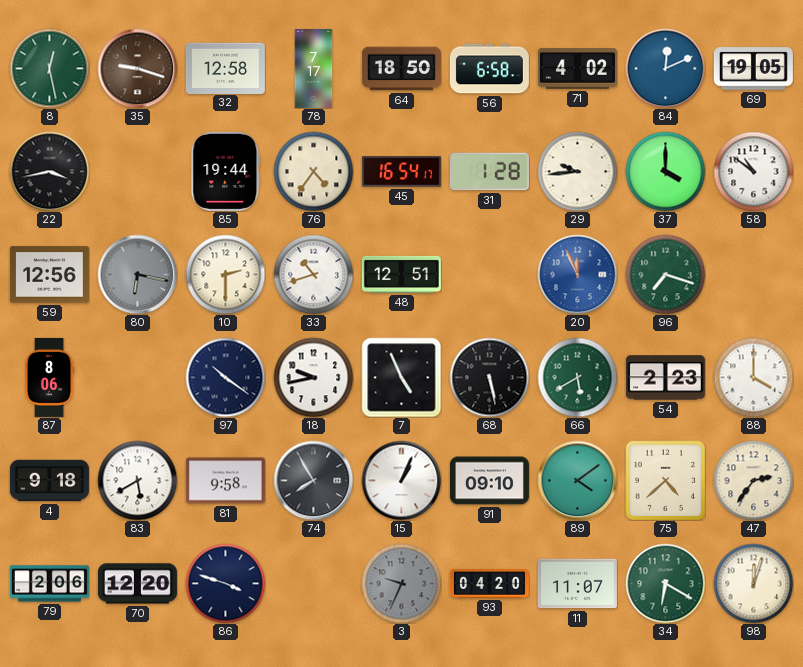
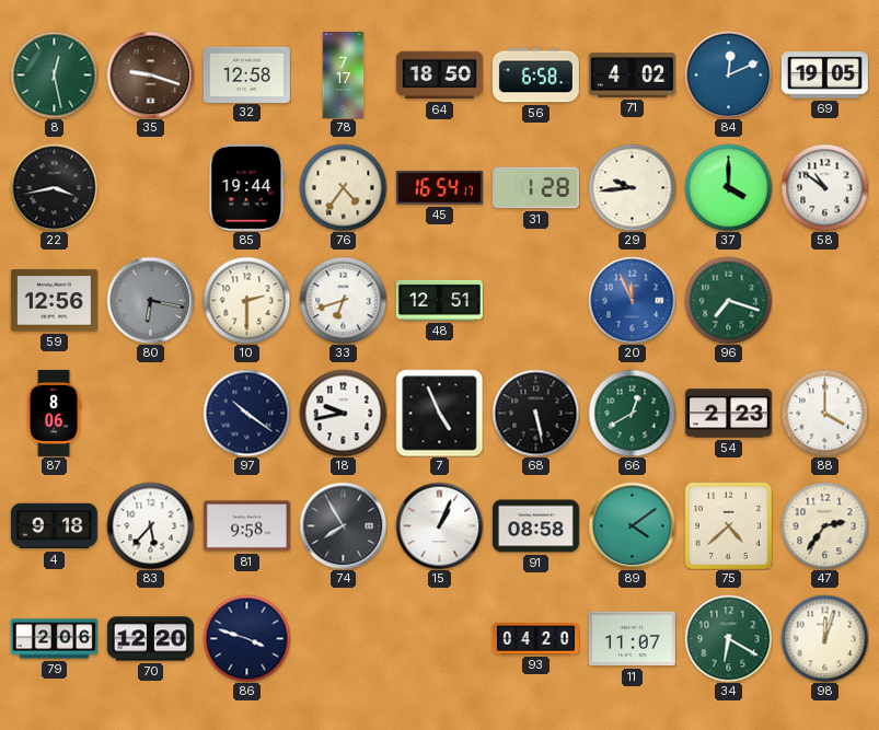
33: 10:42 -> 6:42
66: 5:40 -> 12:40
83: 5:40 -> 5:37
91: 09:10 -> 08:58
3: 9:34 -> none
